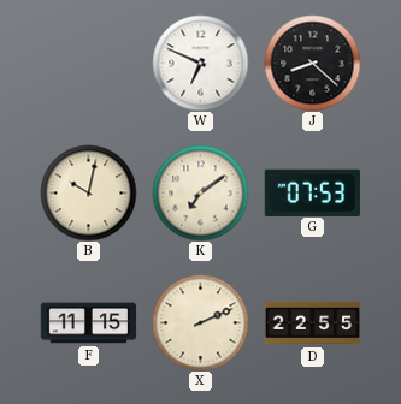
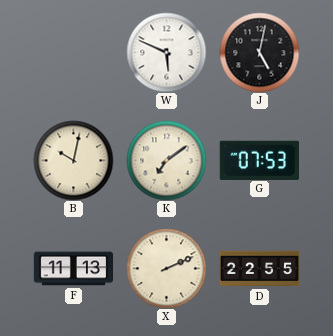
W: 6:49 -> 5:49
J: 8:22 -> 5:02
F: 11:15 -> 11:13
